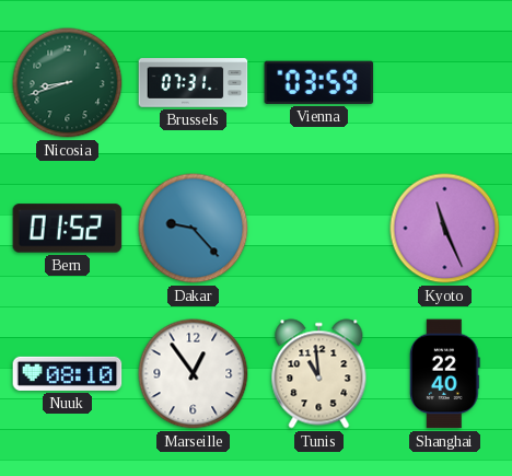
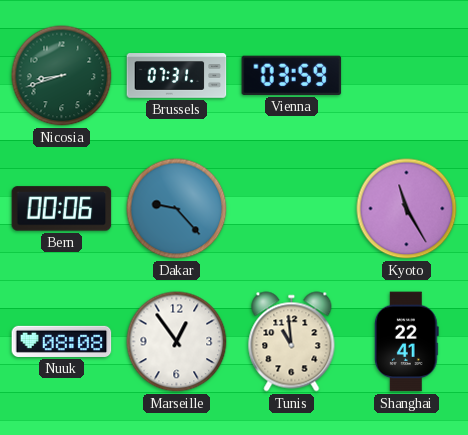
Bern: 01:52 -> 00:06
Kyoto: 11:26 -> 11:25
Nuuk: 08:10 -> 08:08
Shanghai: 22:40 -> 22:41
